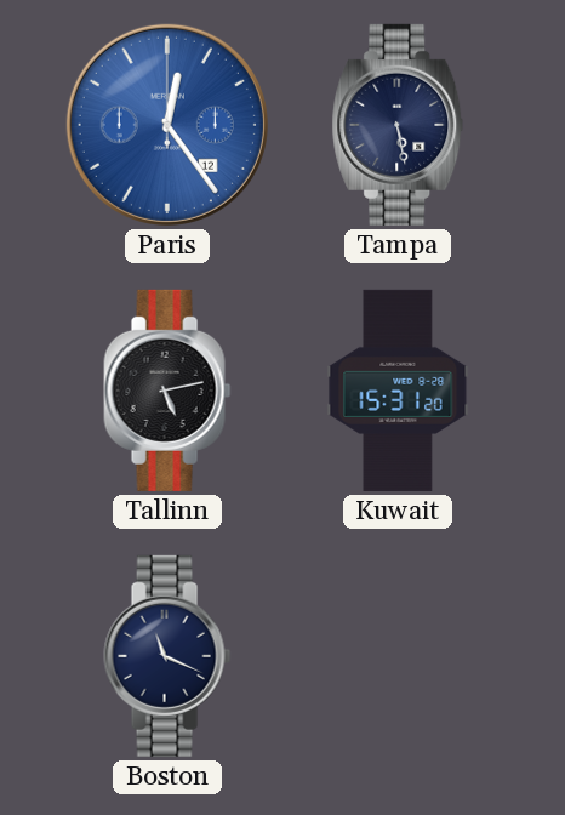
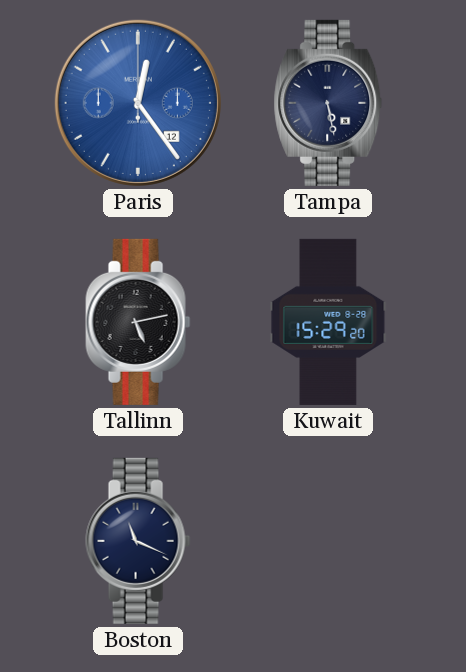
Kuwait: 15:31 -> 15:29
